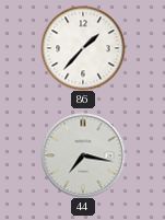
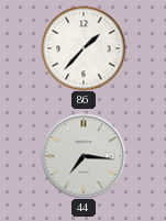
44: 7:17 -> 7:16
